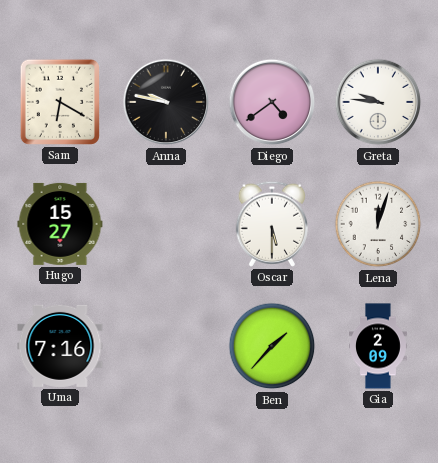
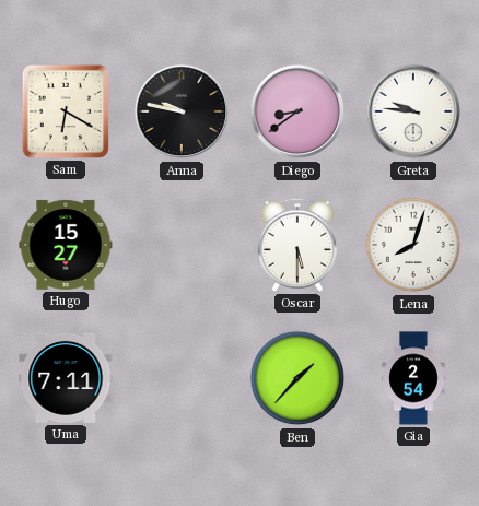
Diego: 4:39 -> 8:39
Lena: 12:03 -> 8:03
Uma: 7:16 -> 7:11
Gia: 2:09 -> 2:54
